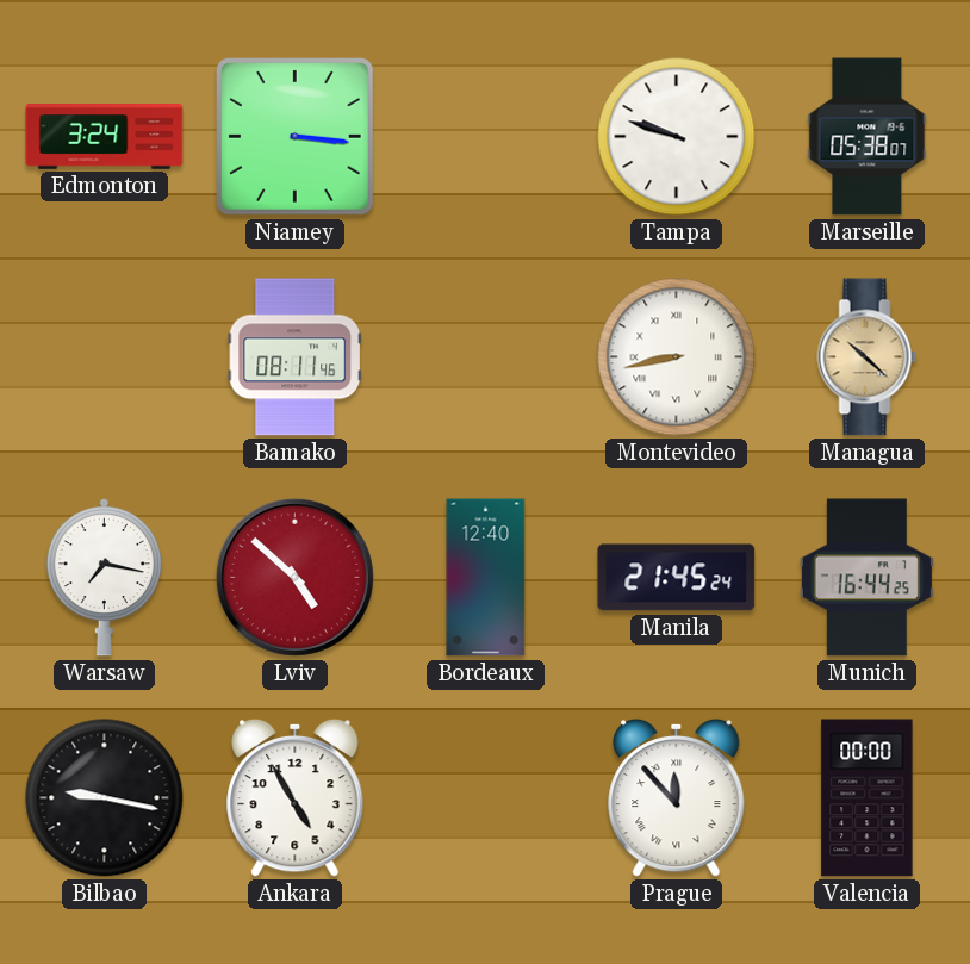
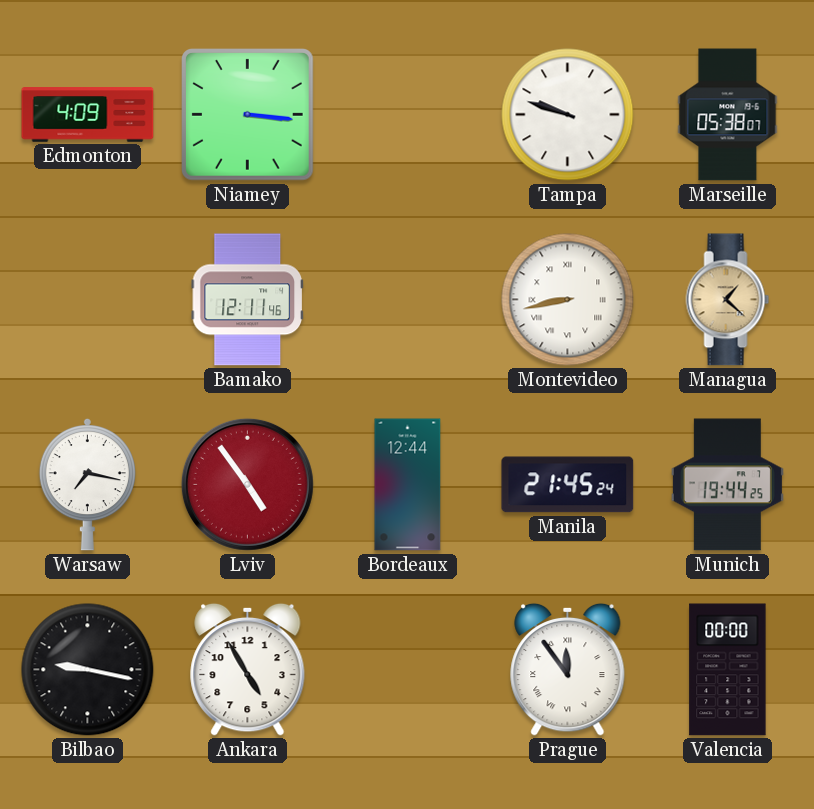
Edmonton: 3:24 -> 4:09
Bamako: 08:11 -> 12:11
Managua: 10:22 -> 1:22
Lviv: 4:52 -> 4:54
Bordeaux: 12:40 -> 12:44
Munich: 16:44 -> 19:44
Prague: 11:53 -> 11:54
